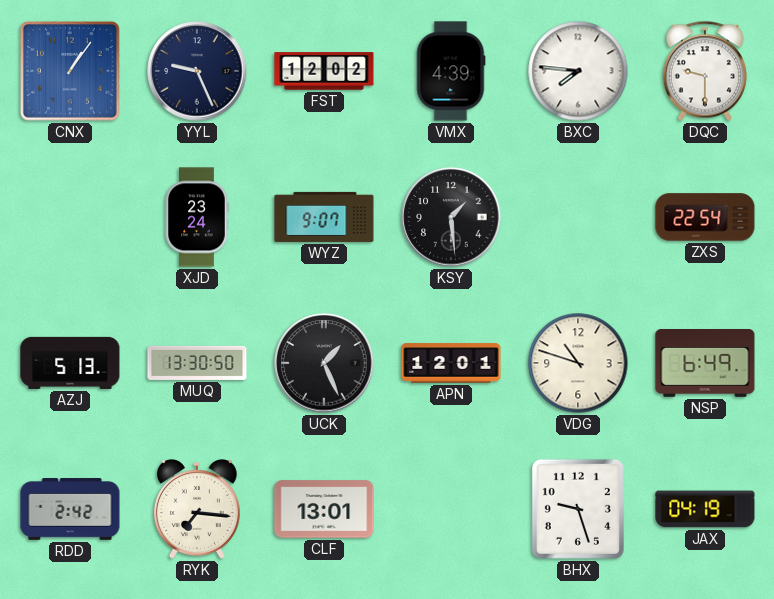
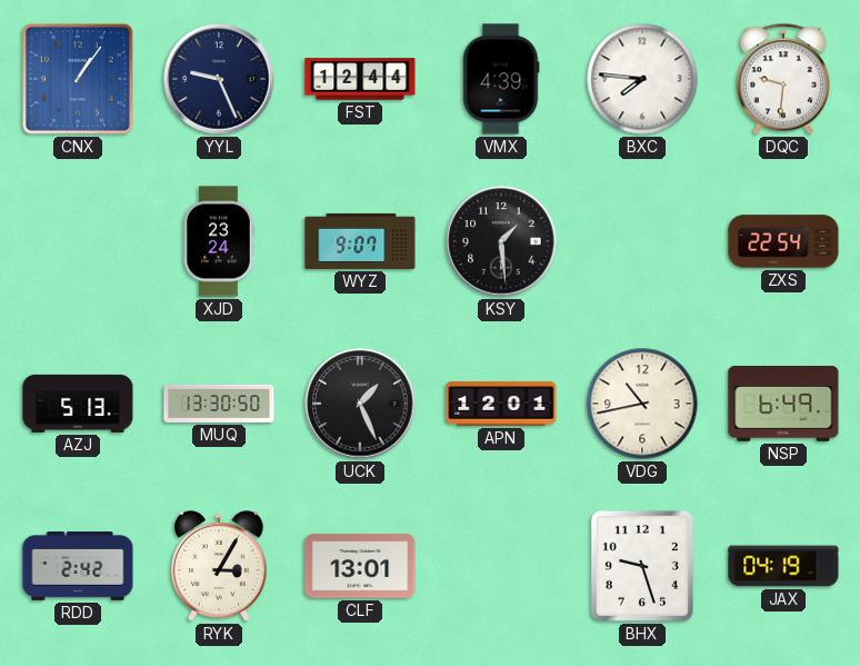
FST: 12:02 -> 12:44
DQC: 9:30 -> 9:31
VDG: 10:48 -> 10:43
RYK: 7:16 -> 3:05
